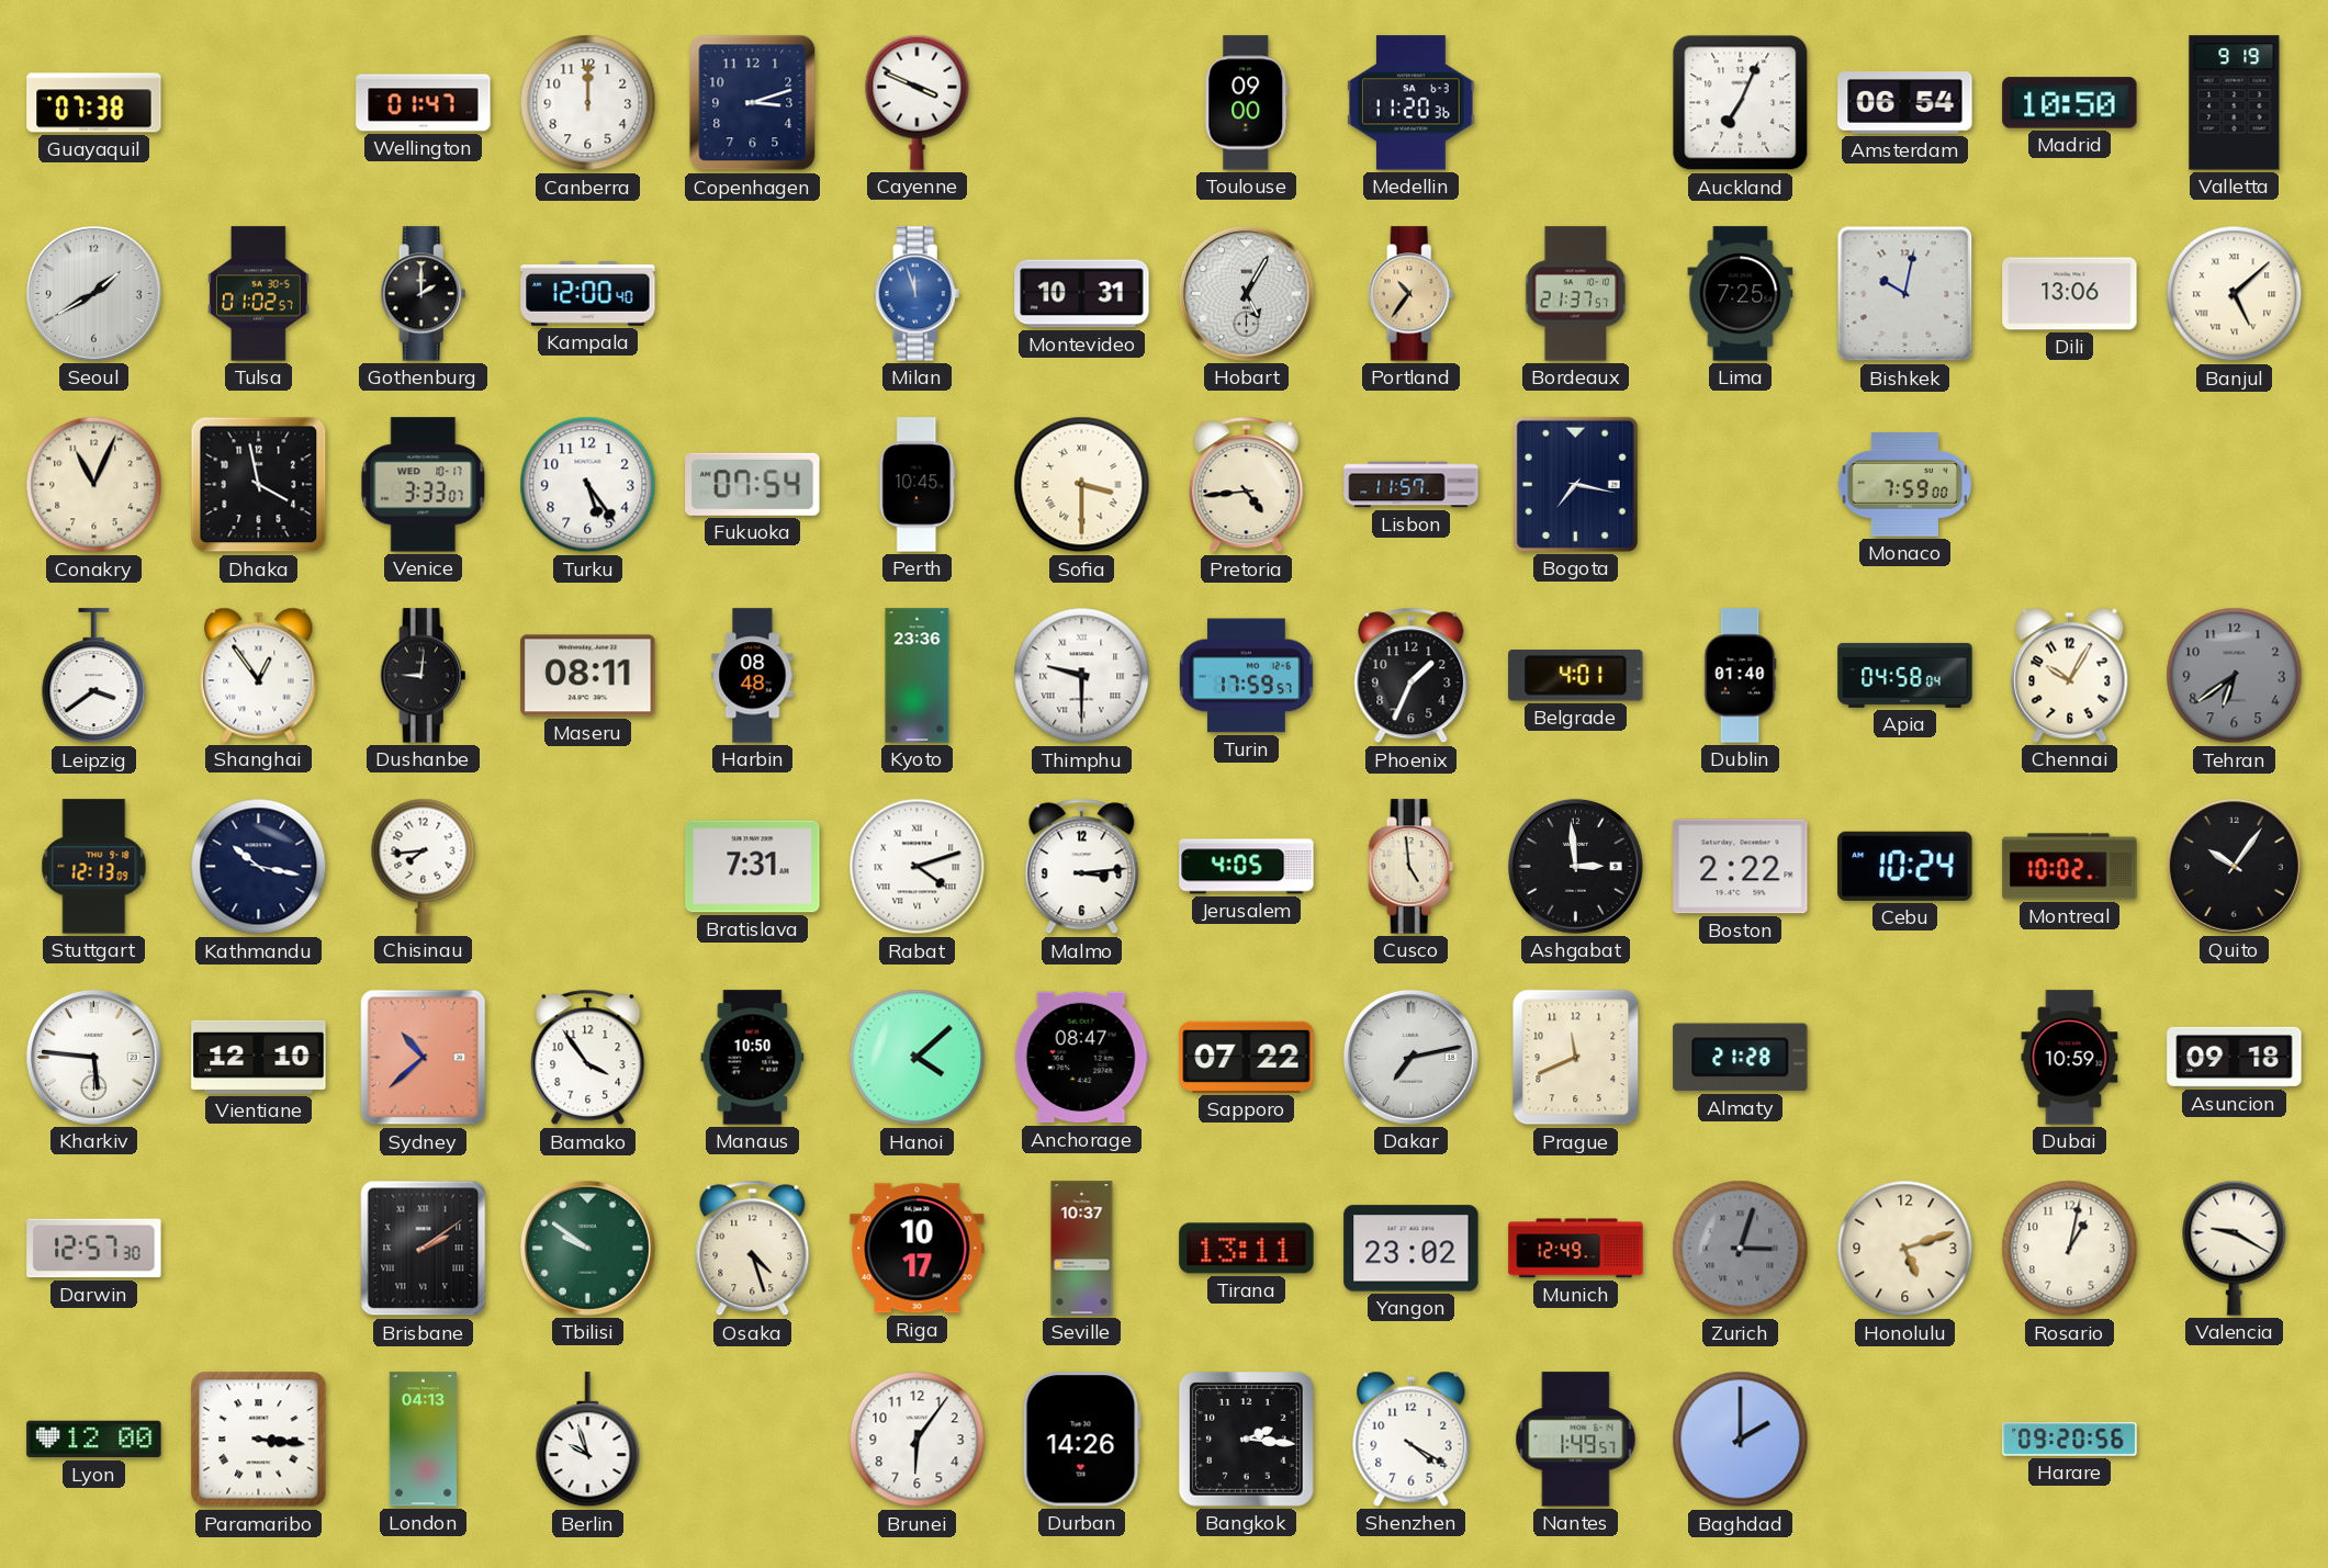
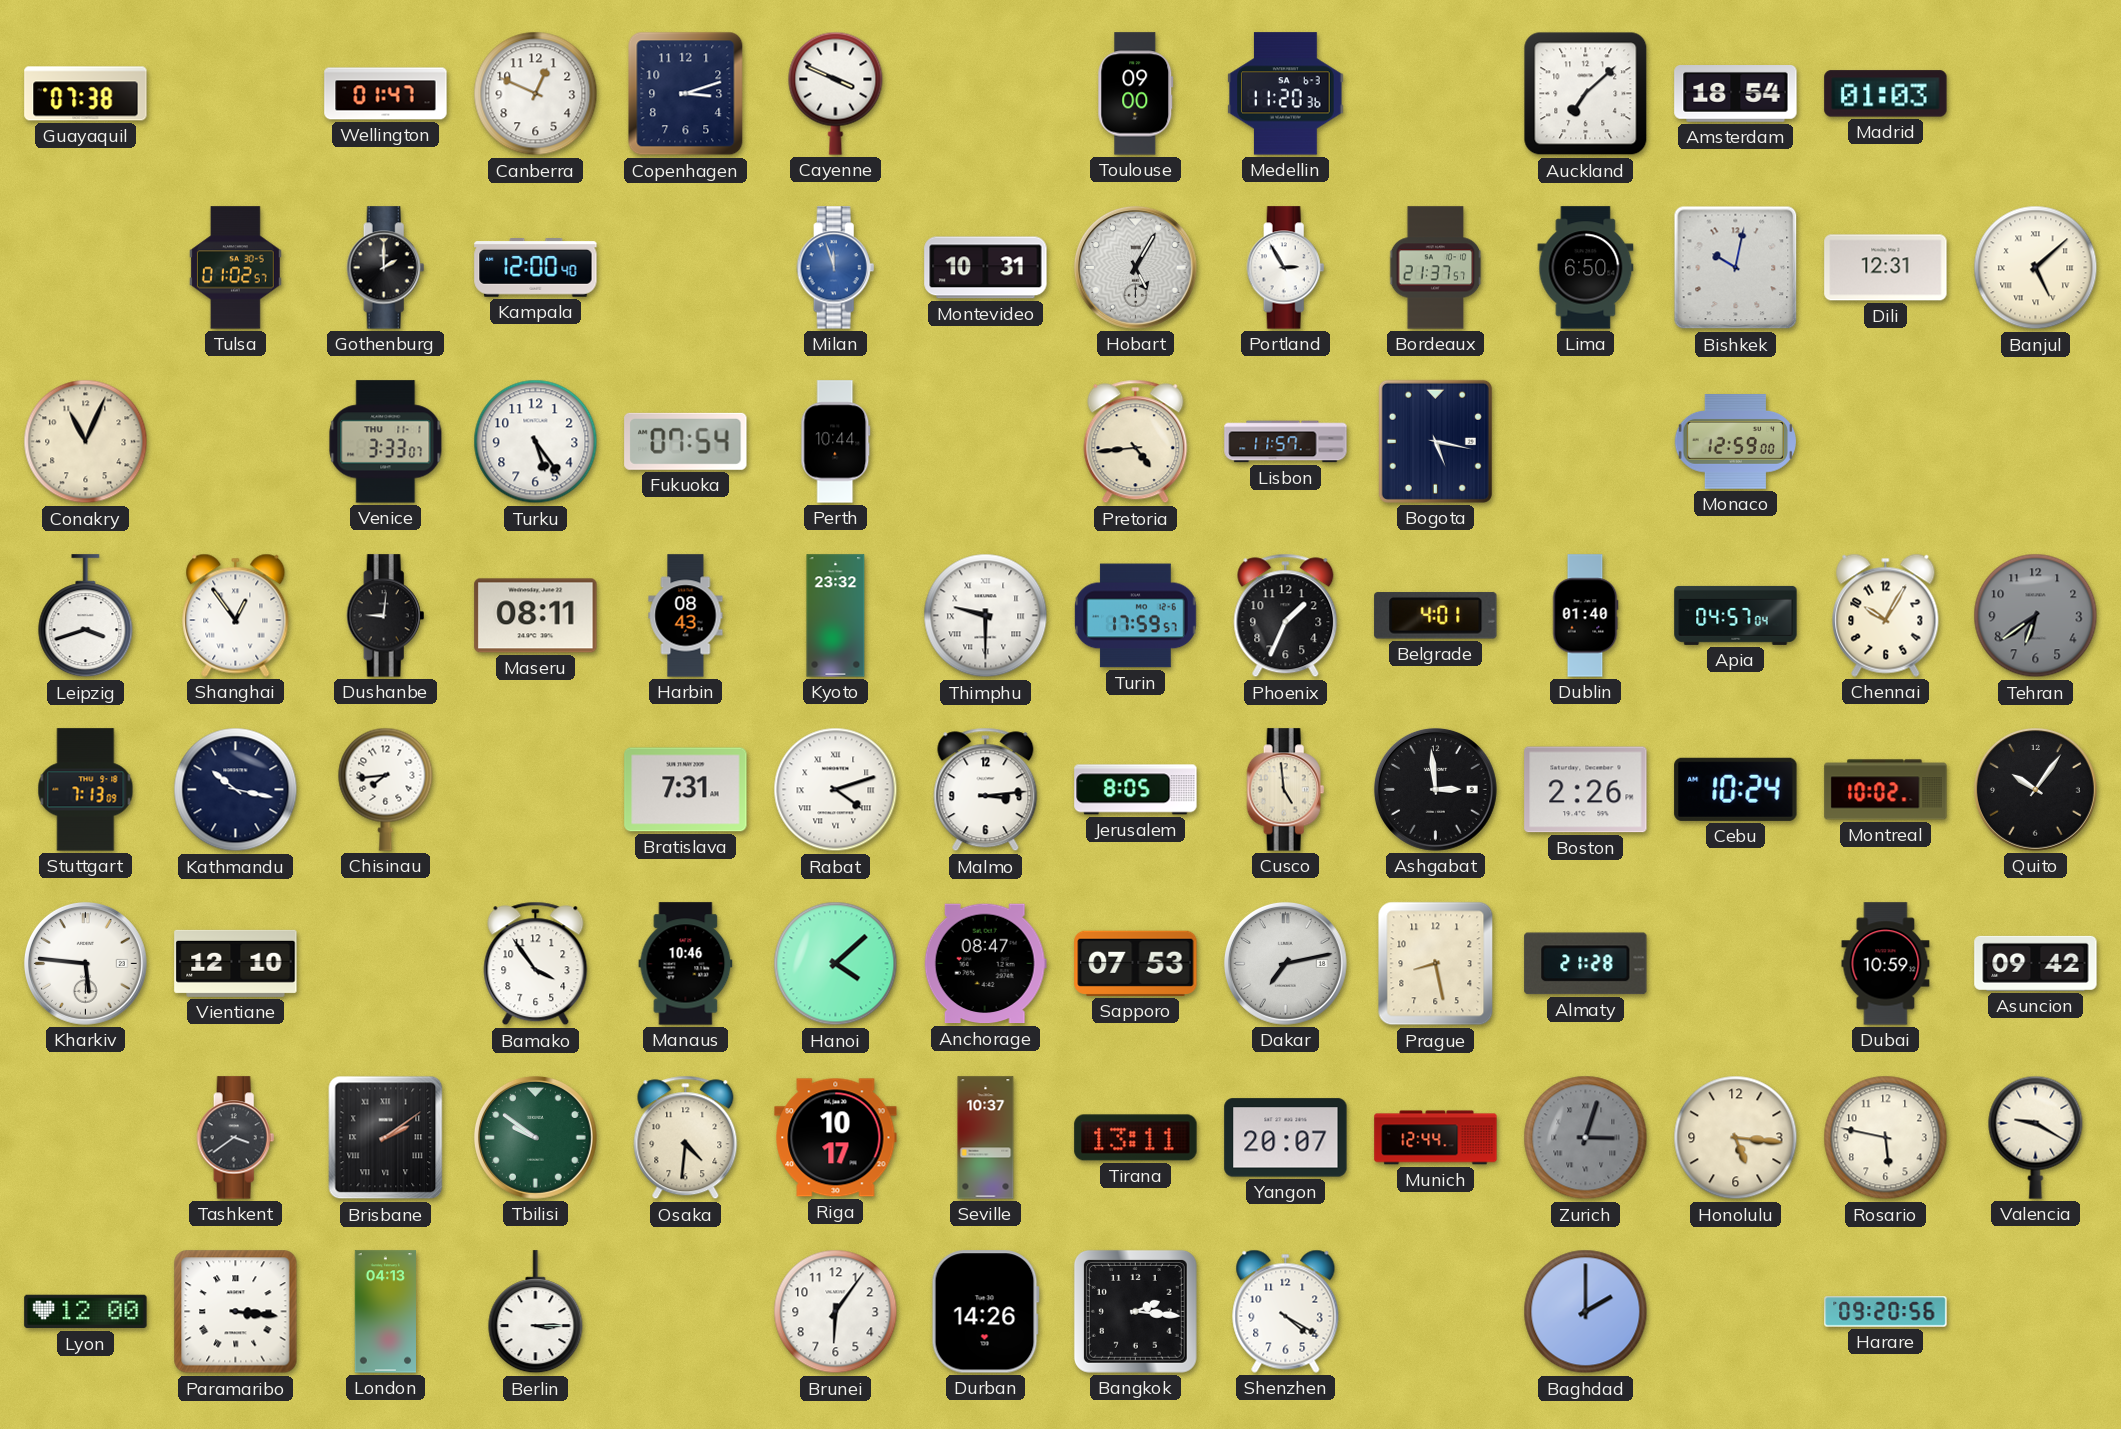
Canberra: 12:00 -> 12:49
Auckland: 7:04 -> 7:08
Amsterdam: 06:54 -> 18:54
Madrid: 10:50 -> 01:03
Valletta: 9:19 -> none
Seoul: 1:40 -> none
Portland: 10:36 -> 2:55
Portland dial: champagne -> white
Lima: 7:25 -> 6:50
Dili: 13:06 -> 12:31
Dhaka: 3:58 -> none
Venice date: WED 10-17 -> THU 11-1
Perth: 10:45 -> 10:44
Sofia: 3:30 -> none
Bogota: 7:17 -> 5:17
Monaco: 7:59 -> 12:59
Leipzig: 3:39 -> 3:42
Harbin: 08:48 -> 08:43
Kyoto: 23:36 -> 23:32
Apia: 04:58 -> 04:57
Stuttgart: 12:13 -> 7:13
Jerusalem: 4:05 -> 8:05
Boston: 2:22 -> 2:26
Sydney: 10:38 -> none
Manaus: 10:50 -> 10:46
Sapporo: 07:22 -> 07:53
Prague: 11:41 -> 8:28
Asuncion: 09:18 -> 09:42
Darwin: 12:57 -> none
Tashkent: none -> 3:39
Osaka: 4:27 -> 4:31
Yangon: 23:02 -> 20:07
Munich: 12:49 -> 12:44
Honolulu: 5:12 -> 5:16
Rosario: 1:02 -> 5:47
Berlin: 9:57 -> 3:15
Nantes: 1:49 -> none
